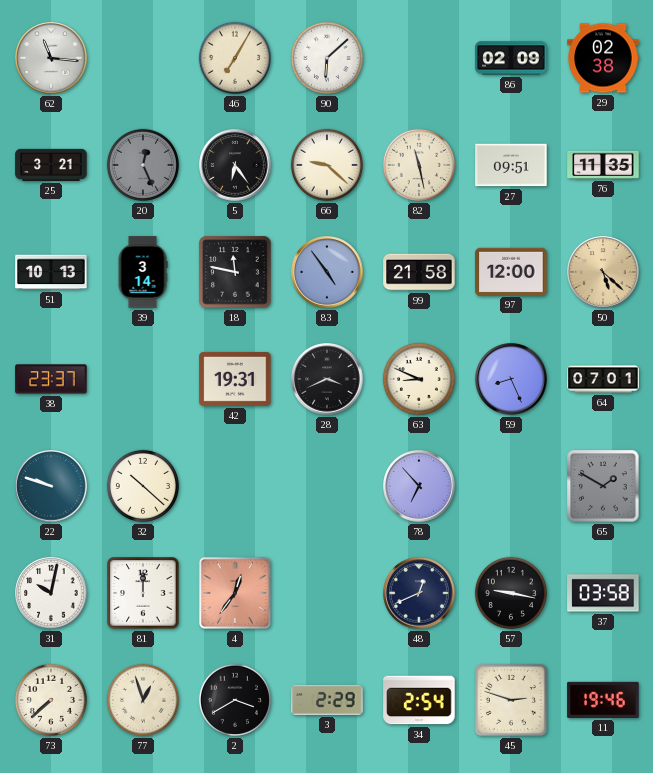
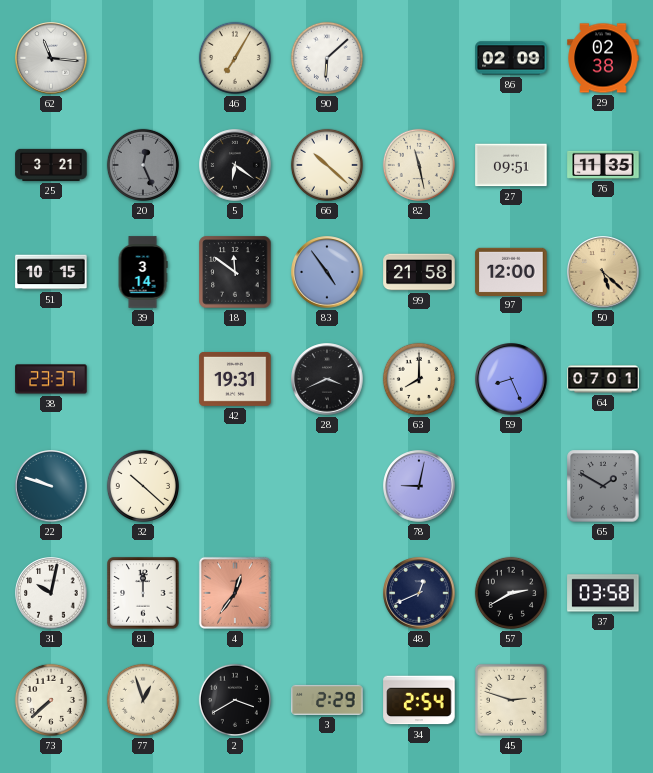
5: 6:24 -> 6:21
66: 9:22 -> 10:22
51: 10:13 -> 10:15
18: 11:47 -> 11:51
63: 8:49 -> 8:00
78: 6:53 -> 9:02
57: 9:17 -> 2:40
11: 19:46 -> none
